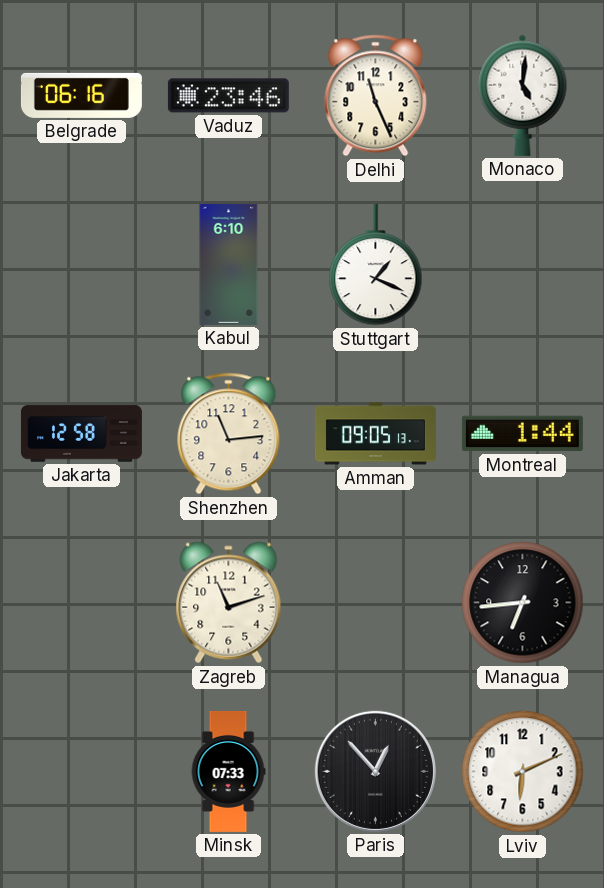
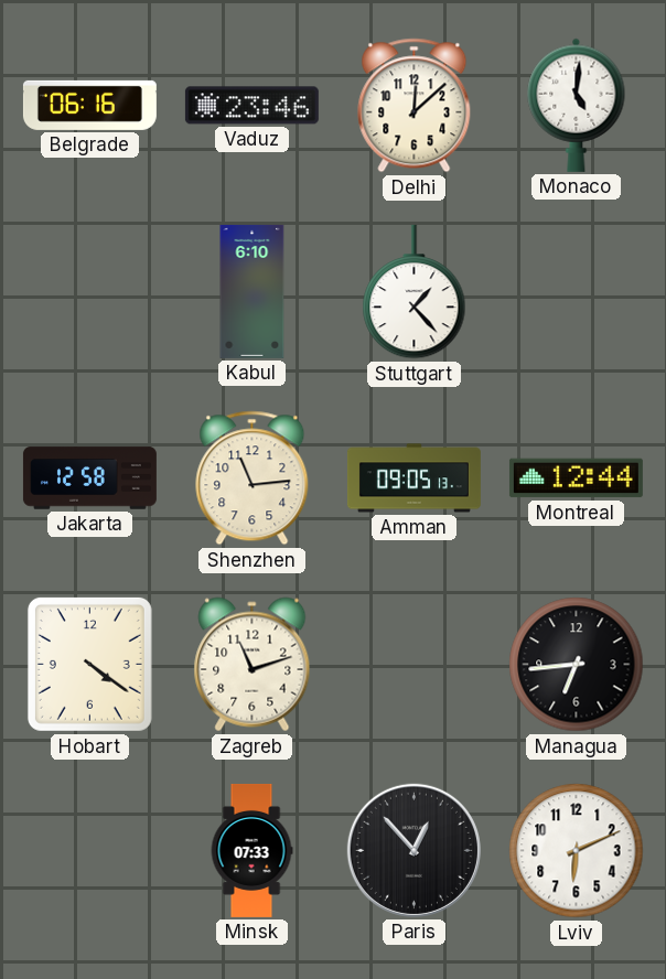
Delhi: 11:26 -> 12:08
Stuttgart: 1:19 -> 1:23
Montreal: 1:44 -> 12:44
Hobart: none -> 4:21
